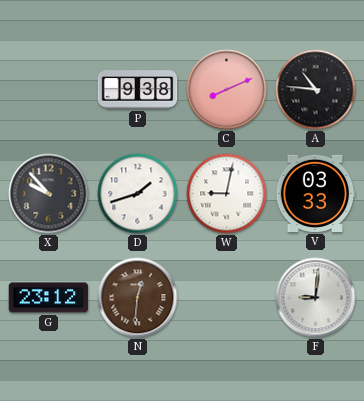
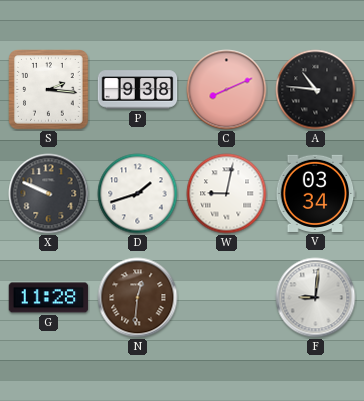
S: none -> 2:16
X: 9:53 -> 9:49
V: 03:33 -> 03:34
G: 23:12 -> 11:28
